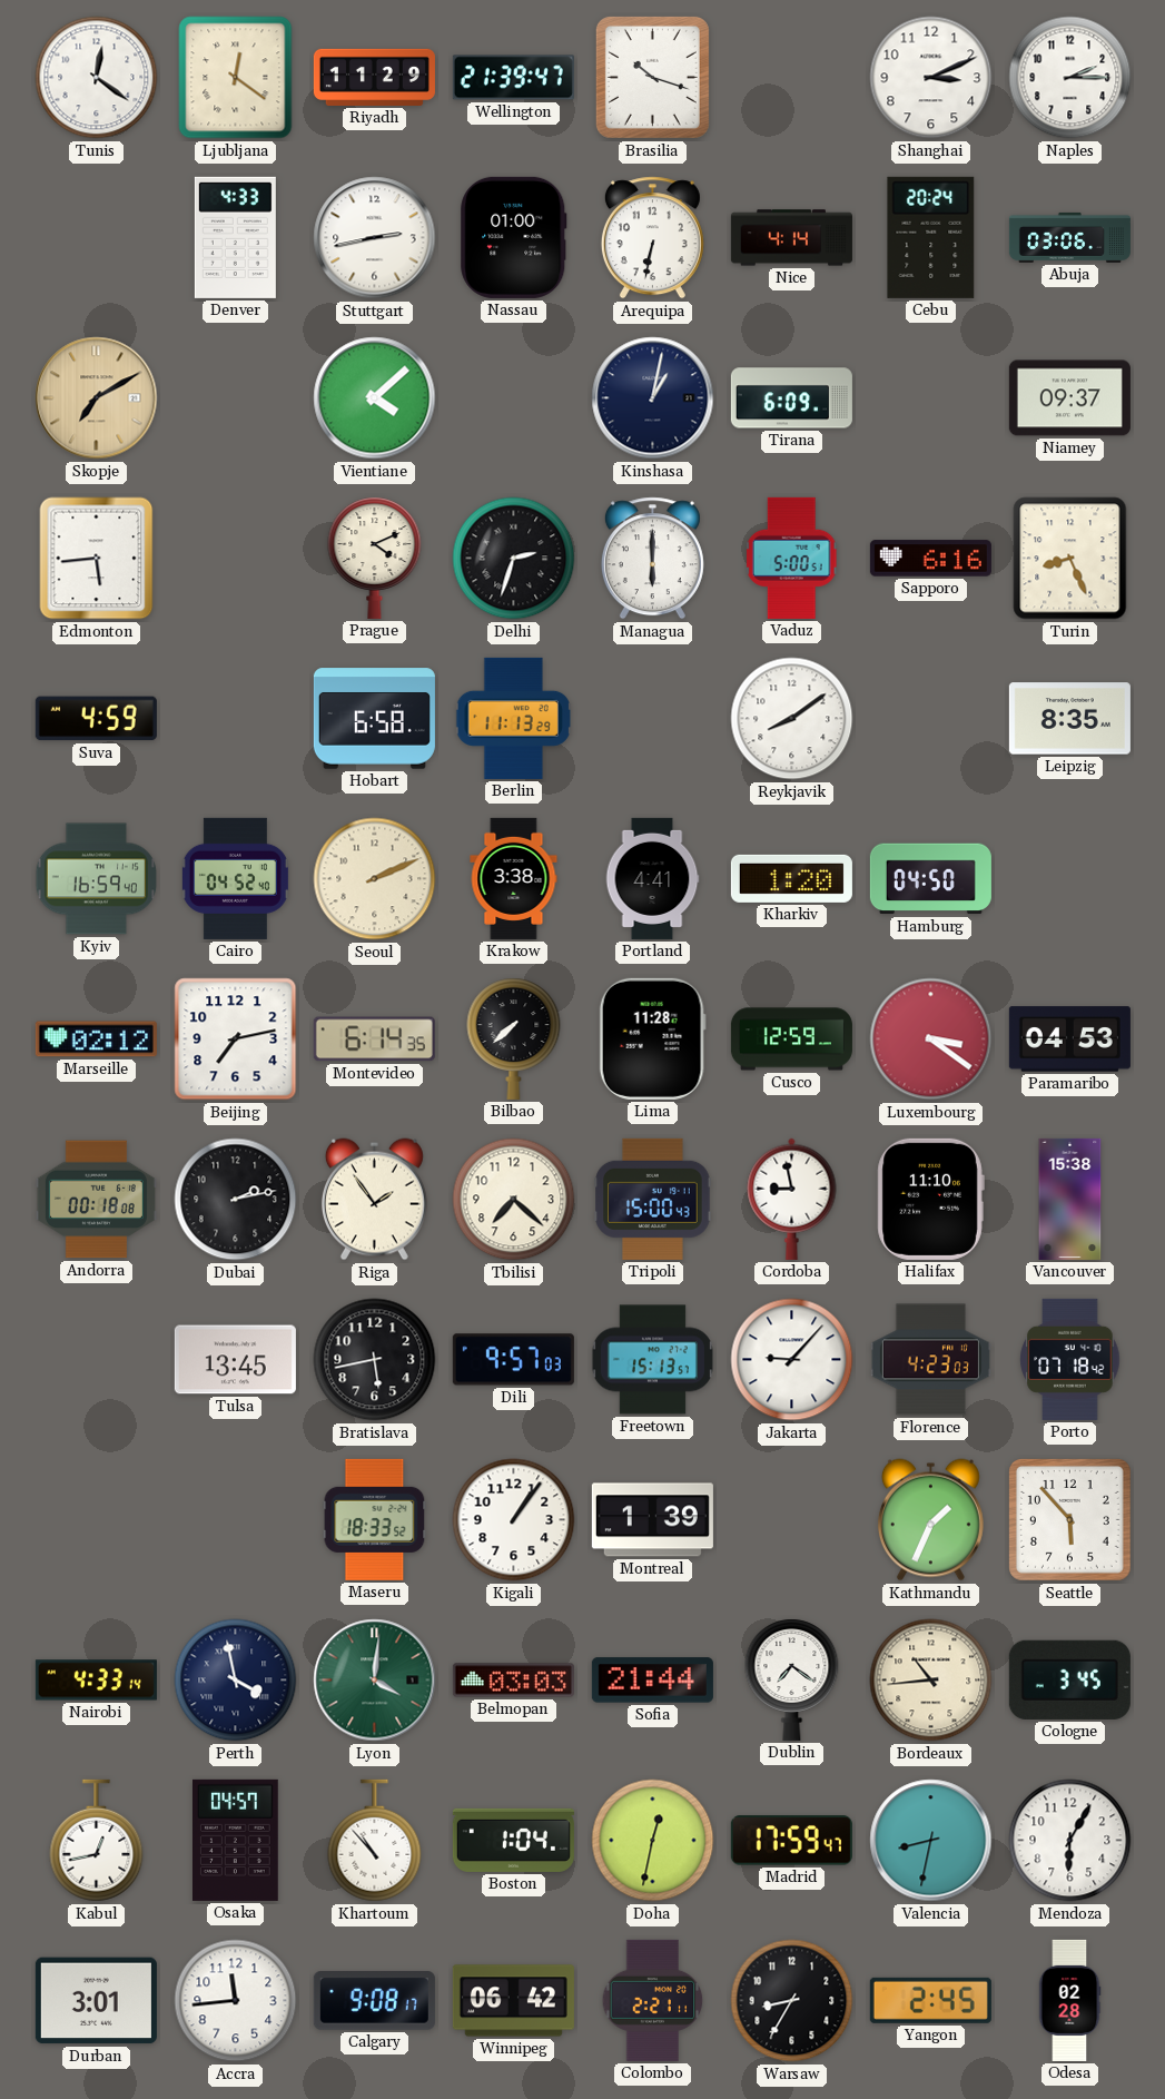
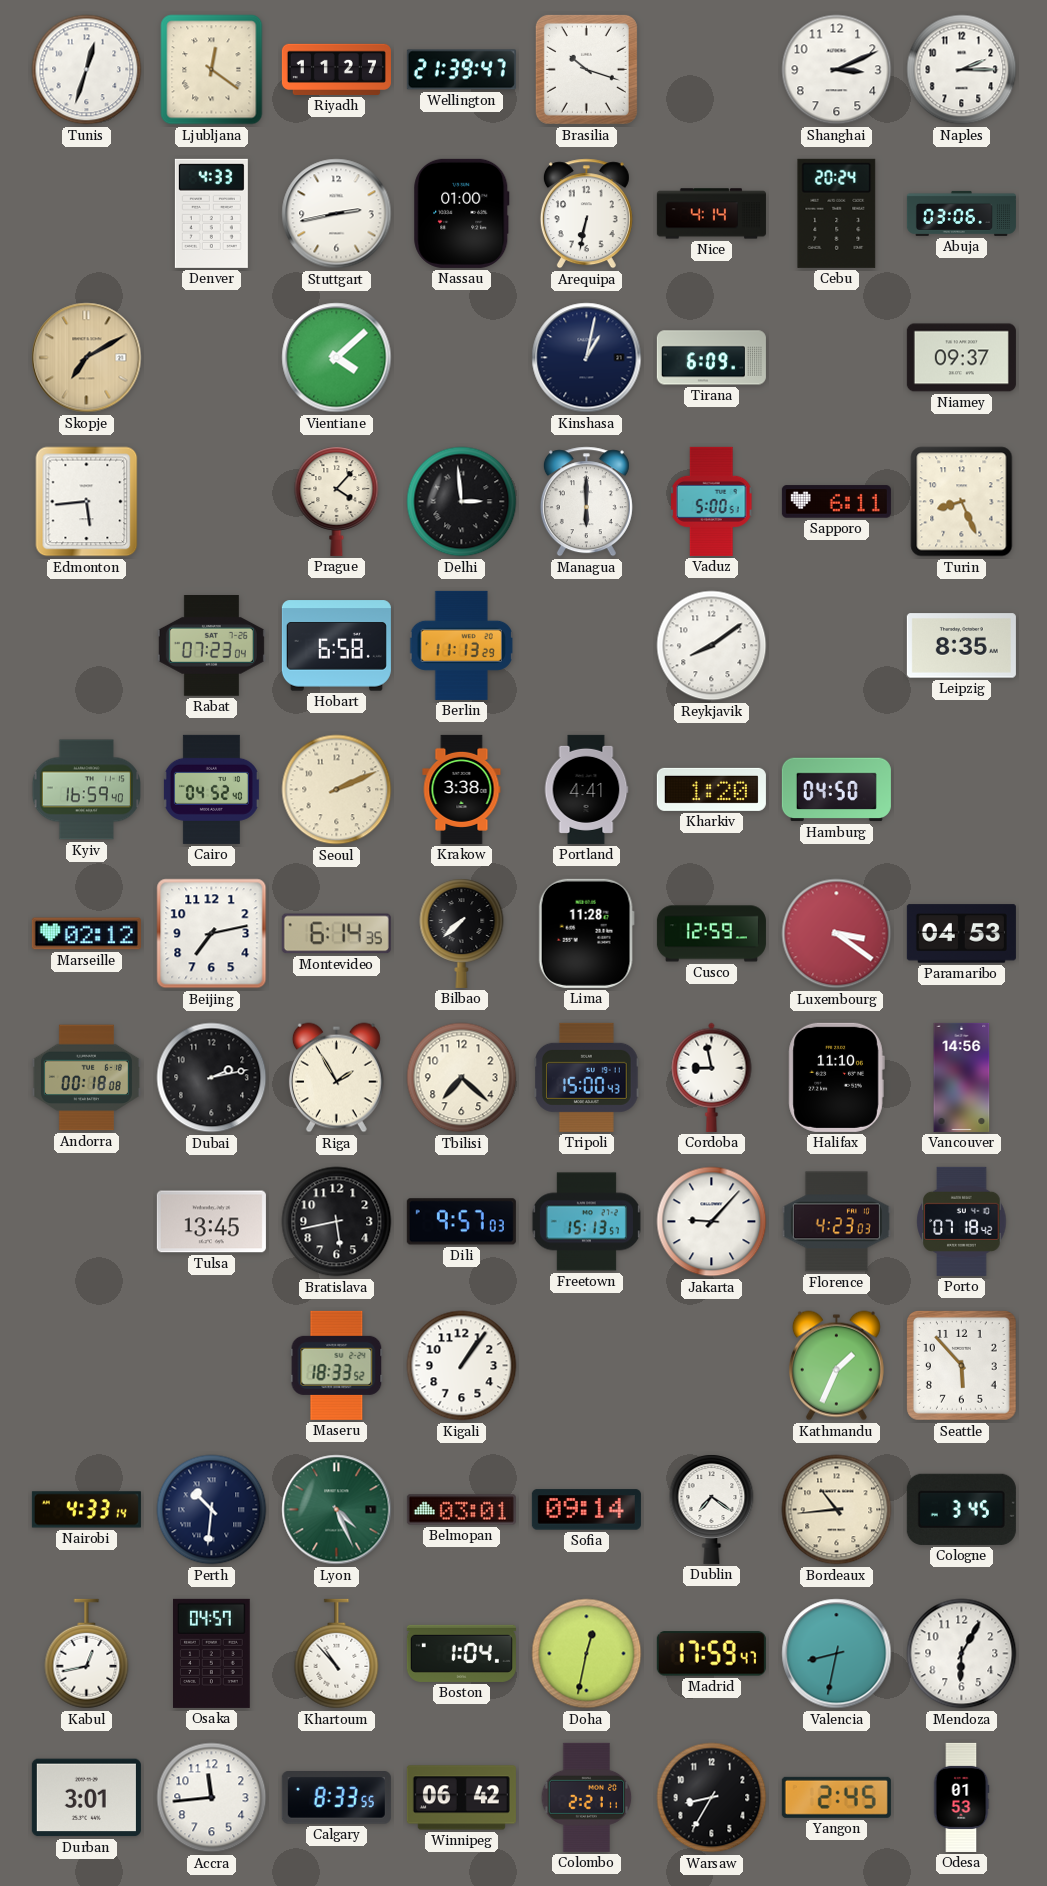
Tunis: 12:21 -> 12:33
Riyadh: 11:29 -> 11:27
Prague: 4:11 -> 4:07
Delhi: 2:33 -> 2:59
Sapporo: 6:16 -> 6:11
Suva: 4:59 -> none
Rabat: none -> 07:23
Riga: 1:54 -> 1:55
Vancouver: 15:38 -> 14:56
Montreal: 1:39 -> none
Perth: 3:58 -> 10:31
Lyon: 4:01 -> 4:26
Belmopan: 03:03 -> 03:01
Sofia: 21:44 -> 09:14
Calgary: 9:08 -> 8:33
Odesa: 02:28 -> 01:53
